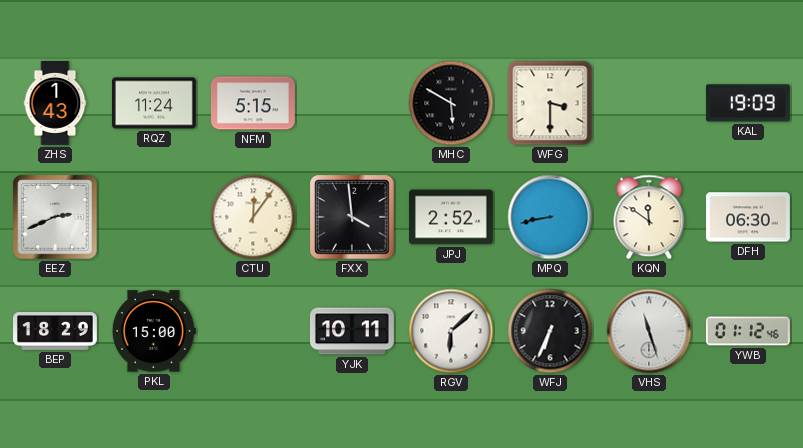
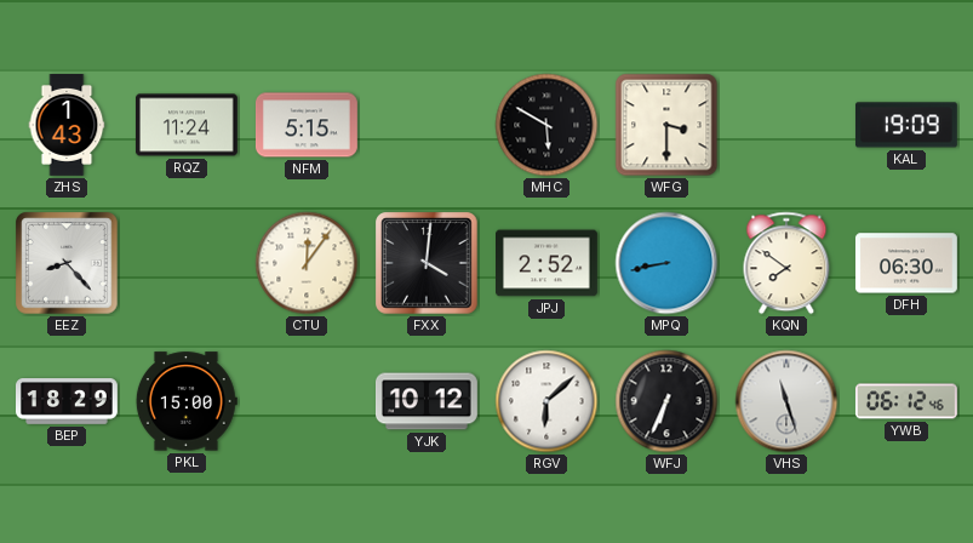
EEZ: 2:41 -> 8:23
FXX: 3:59 -> 4:01
KQN: 11:51 -> 7:51
YJK: 10:11 -> 10:12
YWB: 01:12 -> 06:12
